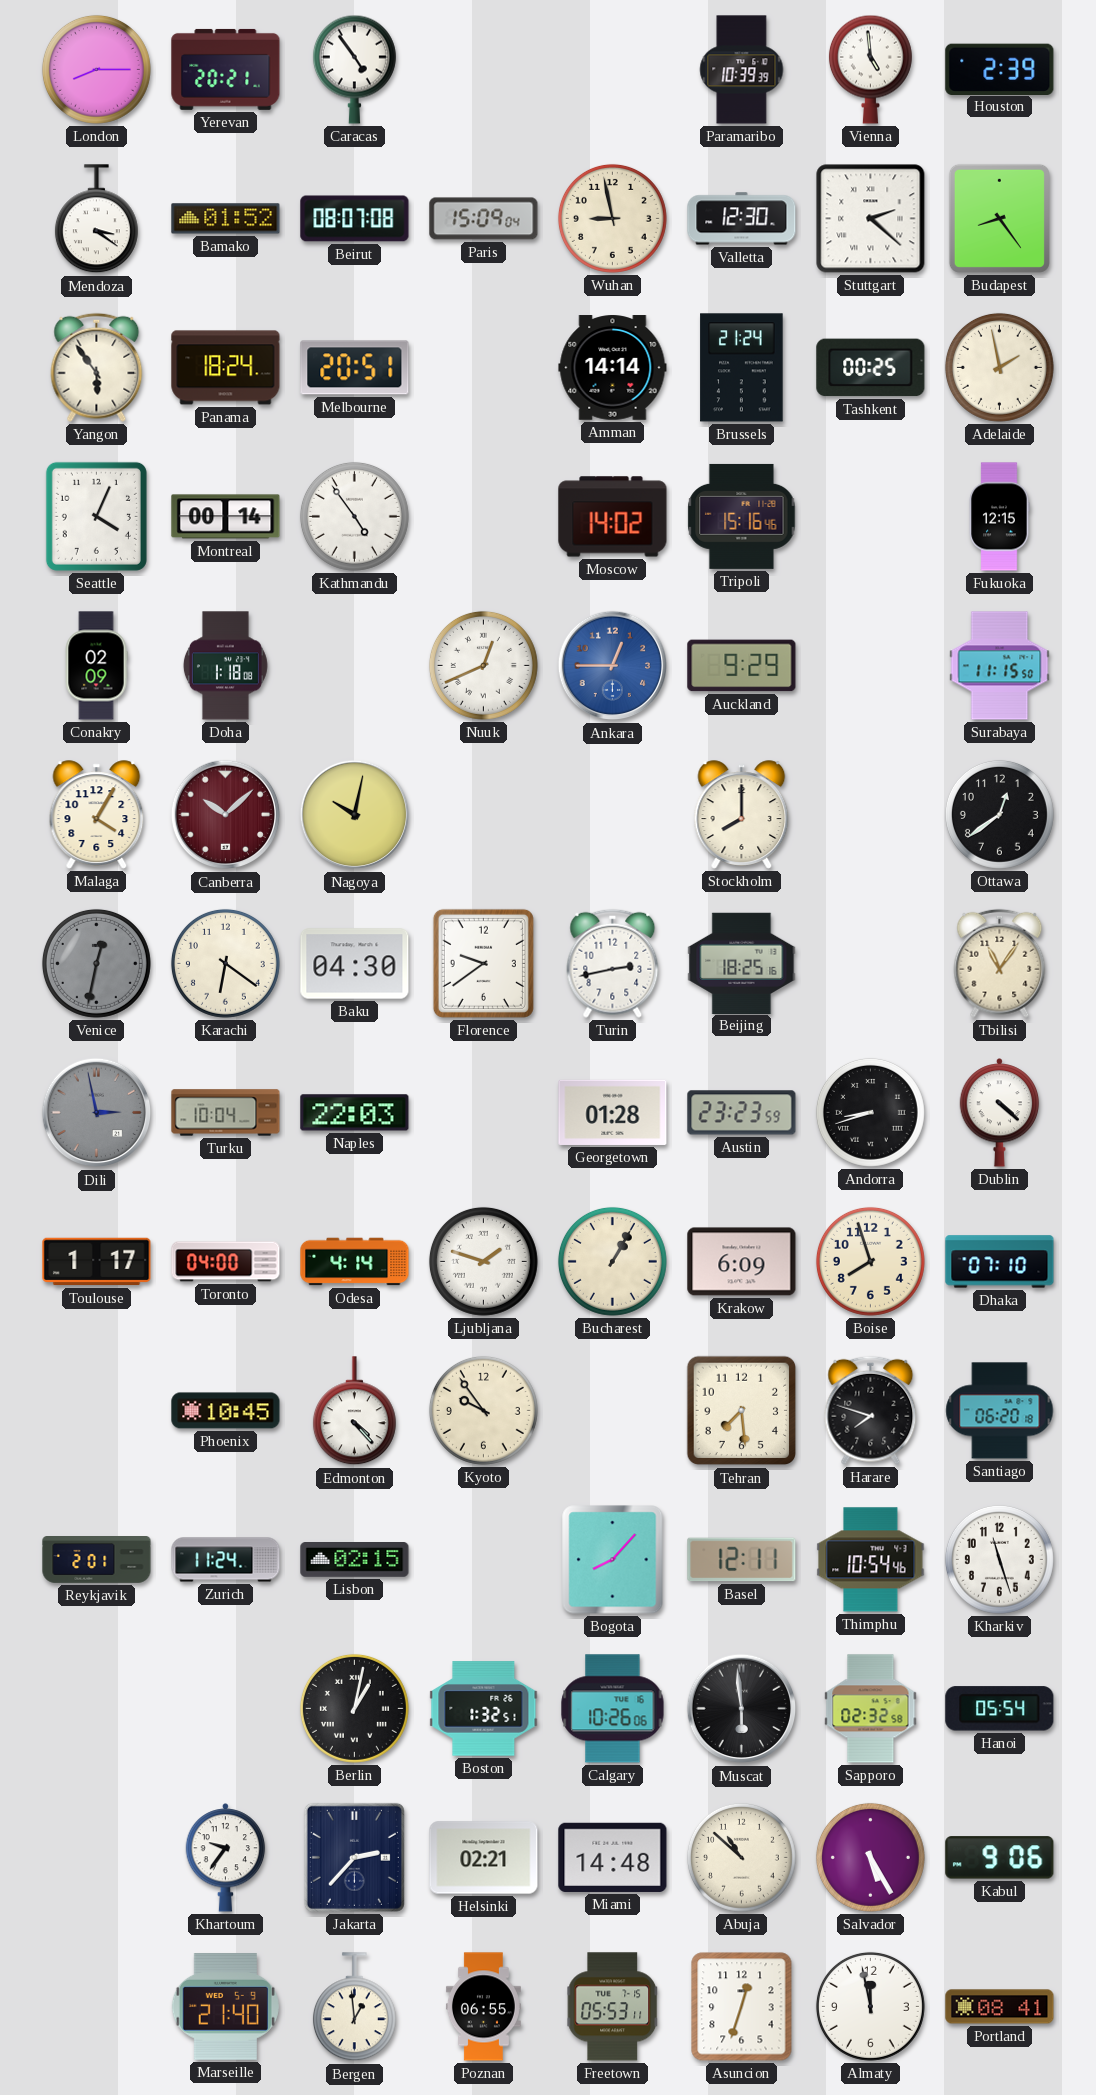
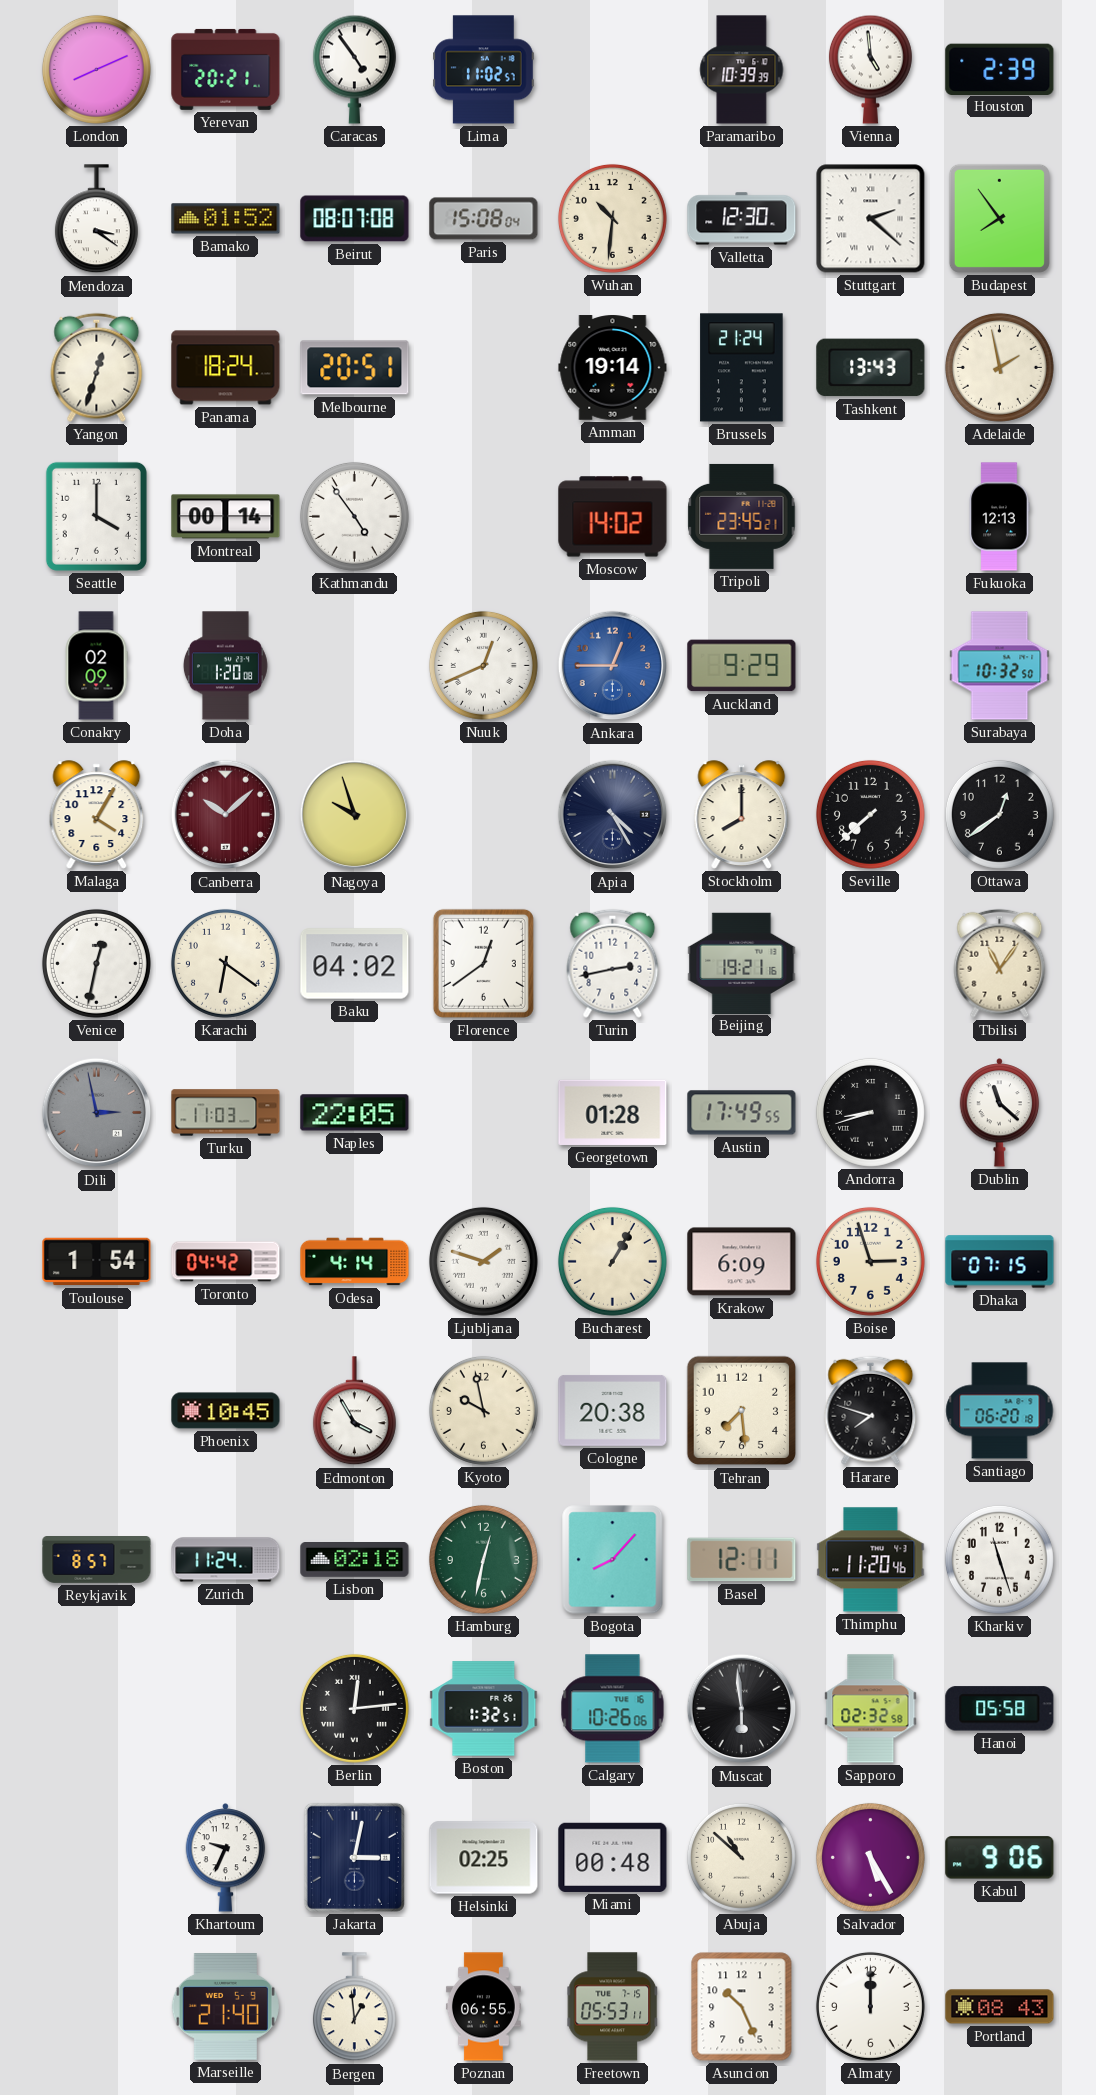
London: 8:15 -> 8:11
Lima: none -> 11:02
Paris: 15:09 -> 15:08
Wuhan: 8:58 -> 10:31
Budapest: 8:24 -> 7:54
Yangon: 5:54 -> 12:33
Amman: 14:14 -> 19:14
Tashkent: 00:25 -> 13:43
Seattle: 4:04 -> 4:00
Tripoli: 15:16 -> 23:45
Fukuoka: 12:15 -> 12:13
Doha: 1:18 -> 1:20
Surabaya: 11:15 -> 10:32
Nagoya: 10:02 -> 9:57
Apia: none -> 4:25
Seville: none -> 7:38
Venice dial: grey -> white
Baku: 04:30 -> 04:02
Florence: 9:39 -> 12:39
Beijing: 18:25 -> 19:21
Turku: 10:04 -> 11:03
Naples: 22:03 -> 22:05
Austin: 23:23 -> 17:49
Dublin: 4:22 -> 11:22
Toulouse: 1:17 -> 1:54
Toronto: 04:00 -> 04:42
Boise: 7:57 -> 2:57
Dhaka: 07:10 -> 07:15
Edmonton: 4:23 -> 3:55
Kyoto: 9:54 -> 9:58
Cologne: none -> 20:38
Reykjavik: 2:01 -> 8:57
Lisbon: 02:15 -> 02:18
Hamburg: none -> 12:32
Thimphu: 10:54 -> 11:20
Berlin: 1:02 -> 12:14
Hanoi: 05:54 -> 05:58
Khartoum: 9:36 -> 9:34
Jakarta: 2:37 -> 3:02
Helsinki: 02:21 -> 02:25
Miami: 14:48 -> 00:48
Asuncion: 12:33 -> 10:26
Almaty: 11:58 -> 12:00
Portland: 08:41 -> 08:43
